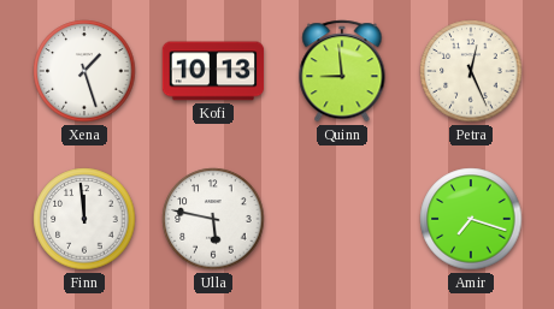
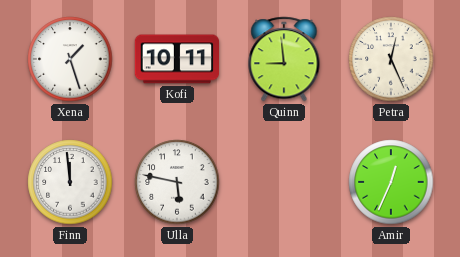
Kofi: 10:13 -> 10:11
Amir: 7:18 -> 12:34
